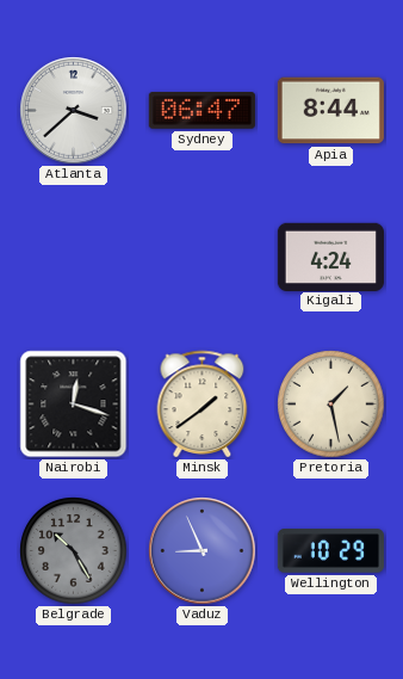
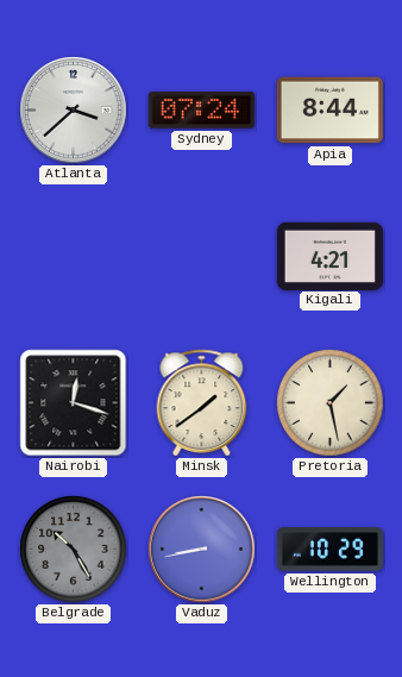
Sydney: 06:47 -> 07:24
Kigali: 4:24 -> 4:21
Vaduz: 8:56 -> 8:43
